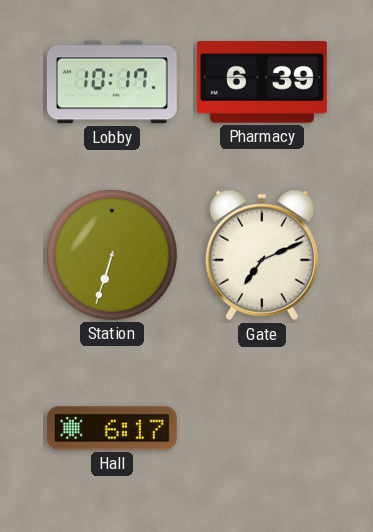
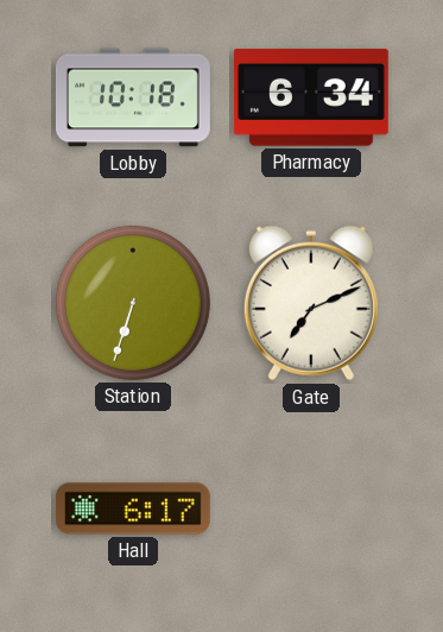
Lobby: 10:17 -> 10:18
Pharmacy: 6:39 -> 6:34
